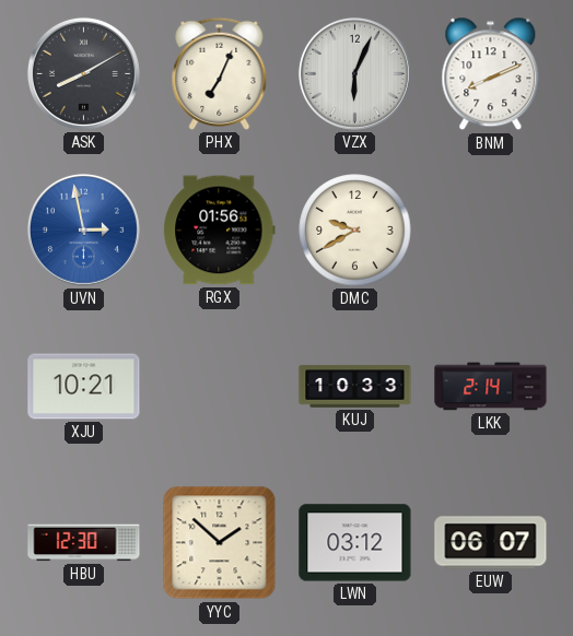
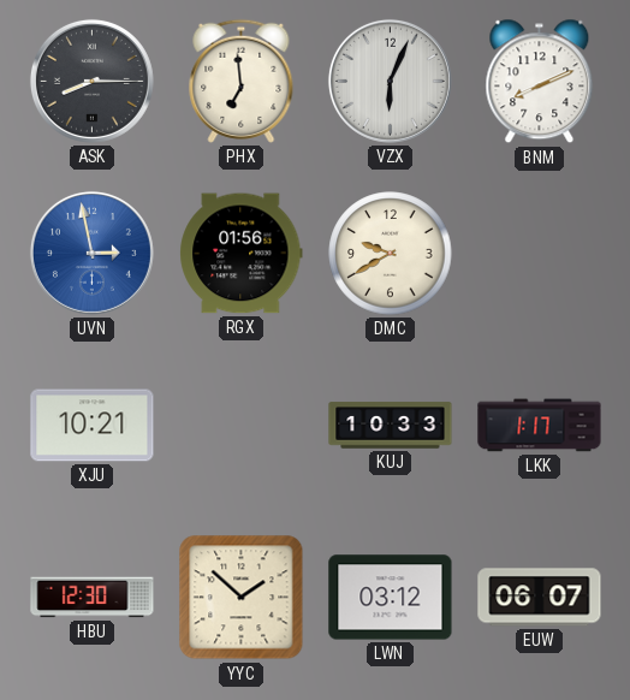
ASK: 8:10 -> 8:15
PHX: 7:04 -> 6:59
LKK: 2:14 -> 1:17
